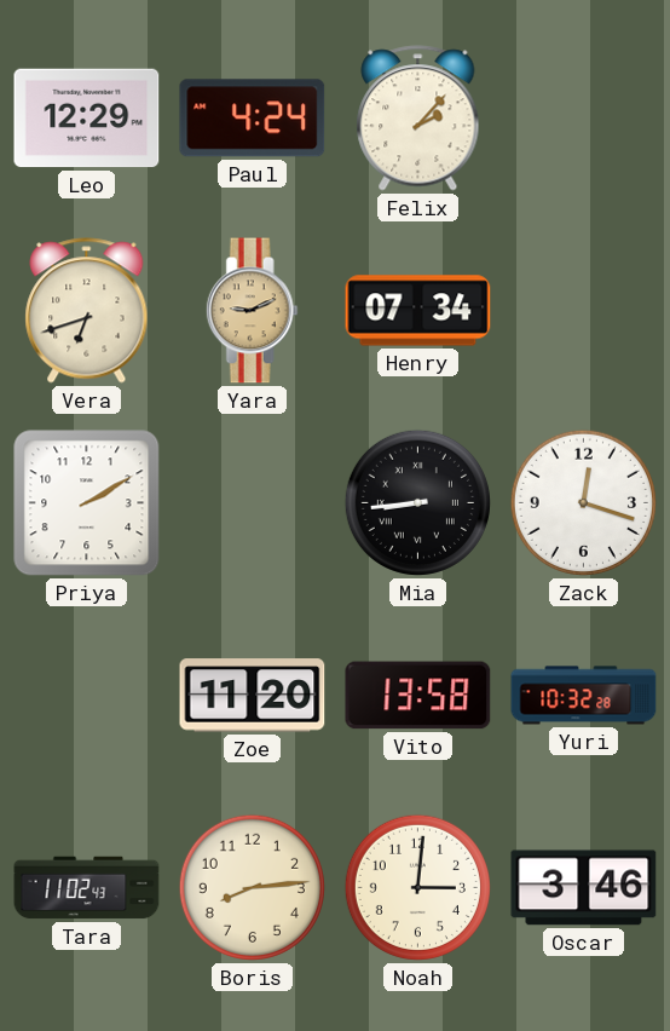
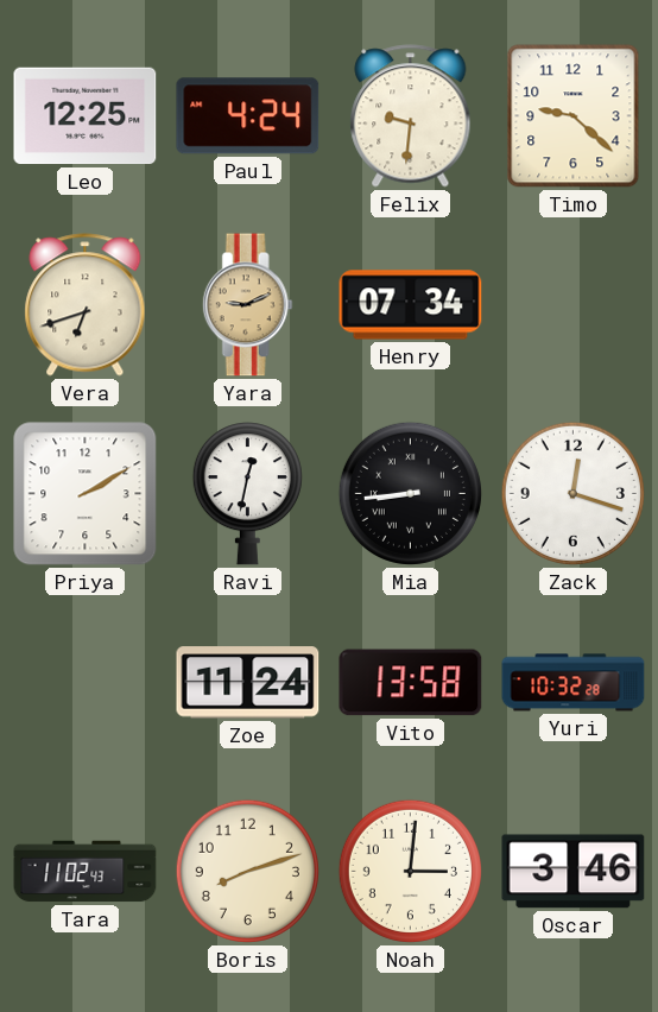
Leo: 12:29 -> 12:25
Felix: 2:07 -> 9:31
Timo: none -> 9:22
Ravi: none -> 12:32
Zoe: 11:20 -> 11:24
Boris: 8:14 -> 8:12
